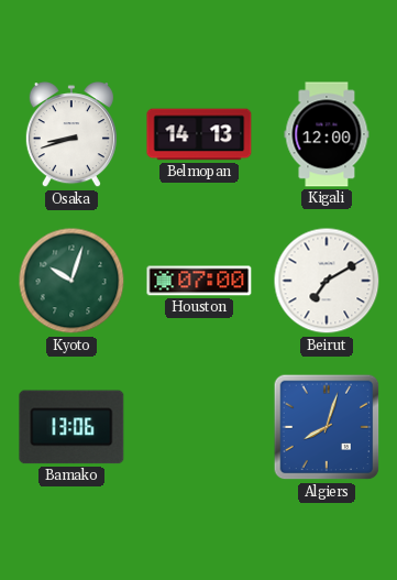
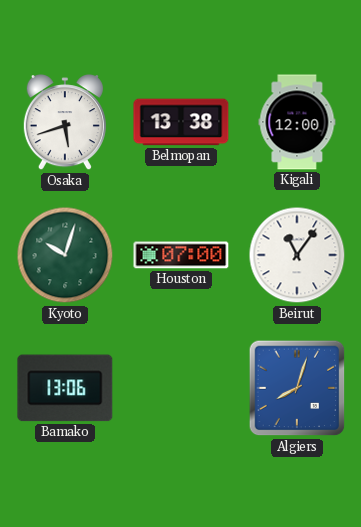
Osaka: 8:42 -> 5:42
Belmopan: 14:13 -> 13:38
Beirut: 7:10 -> 11:06
